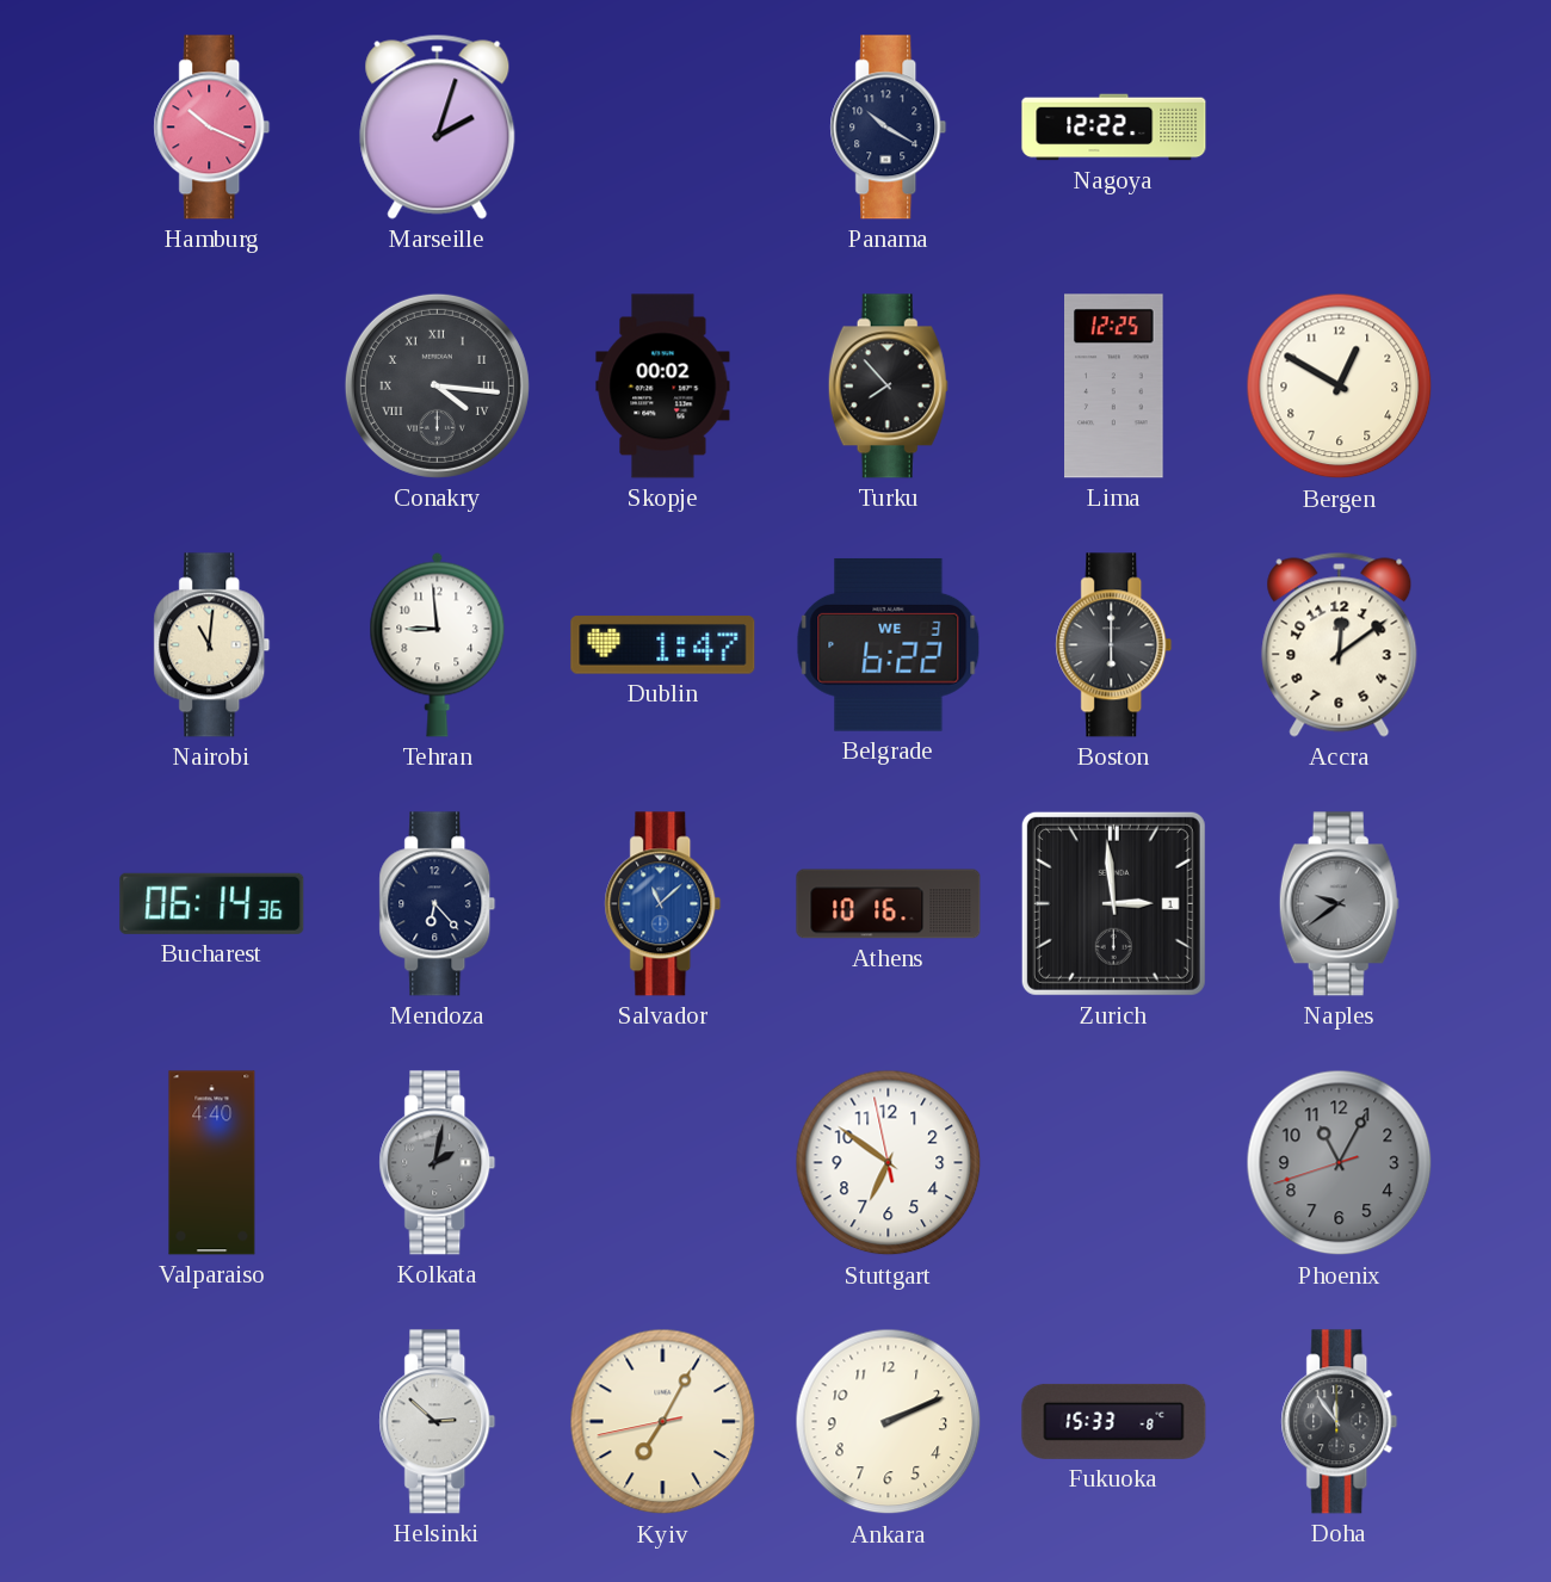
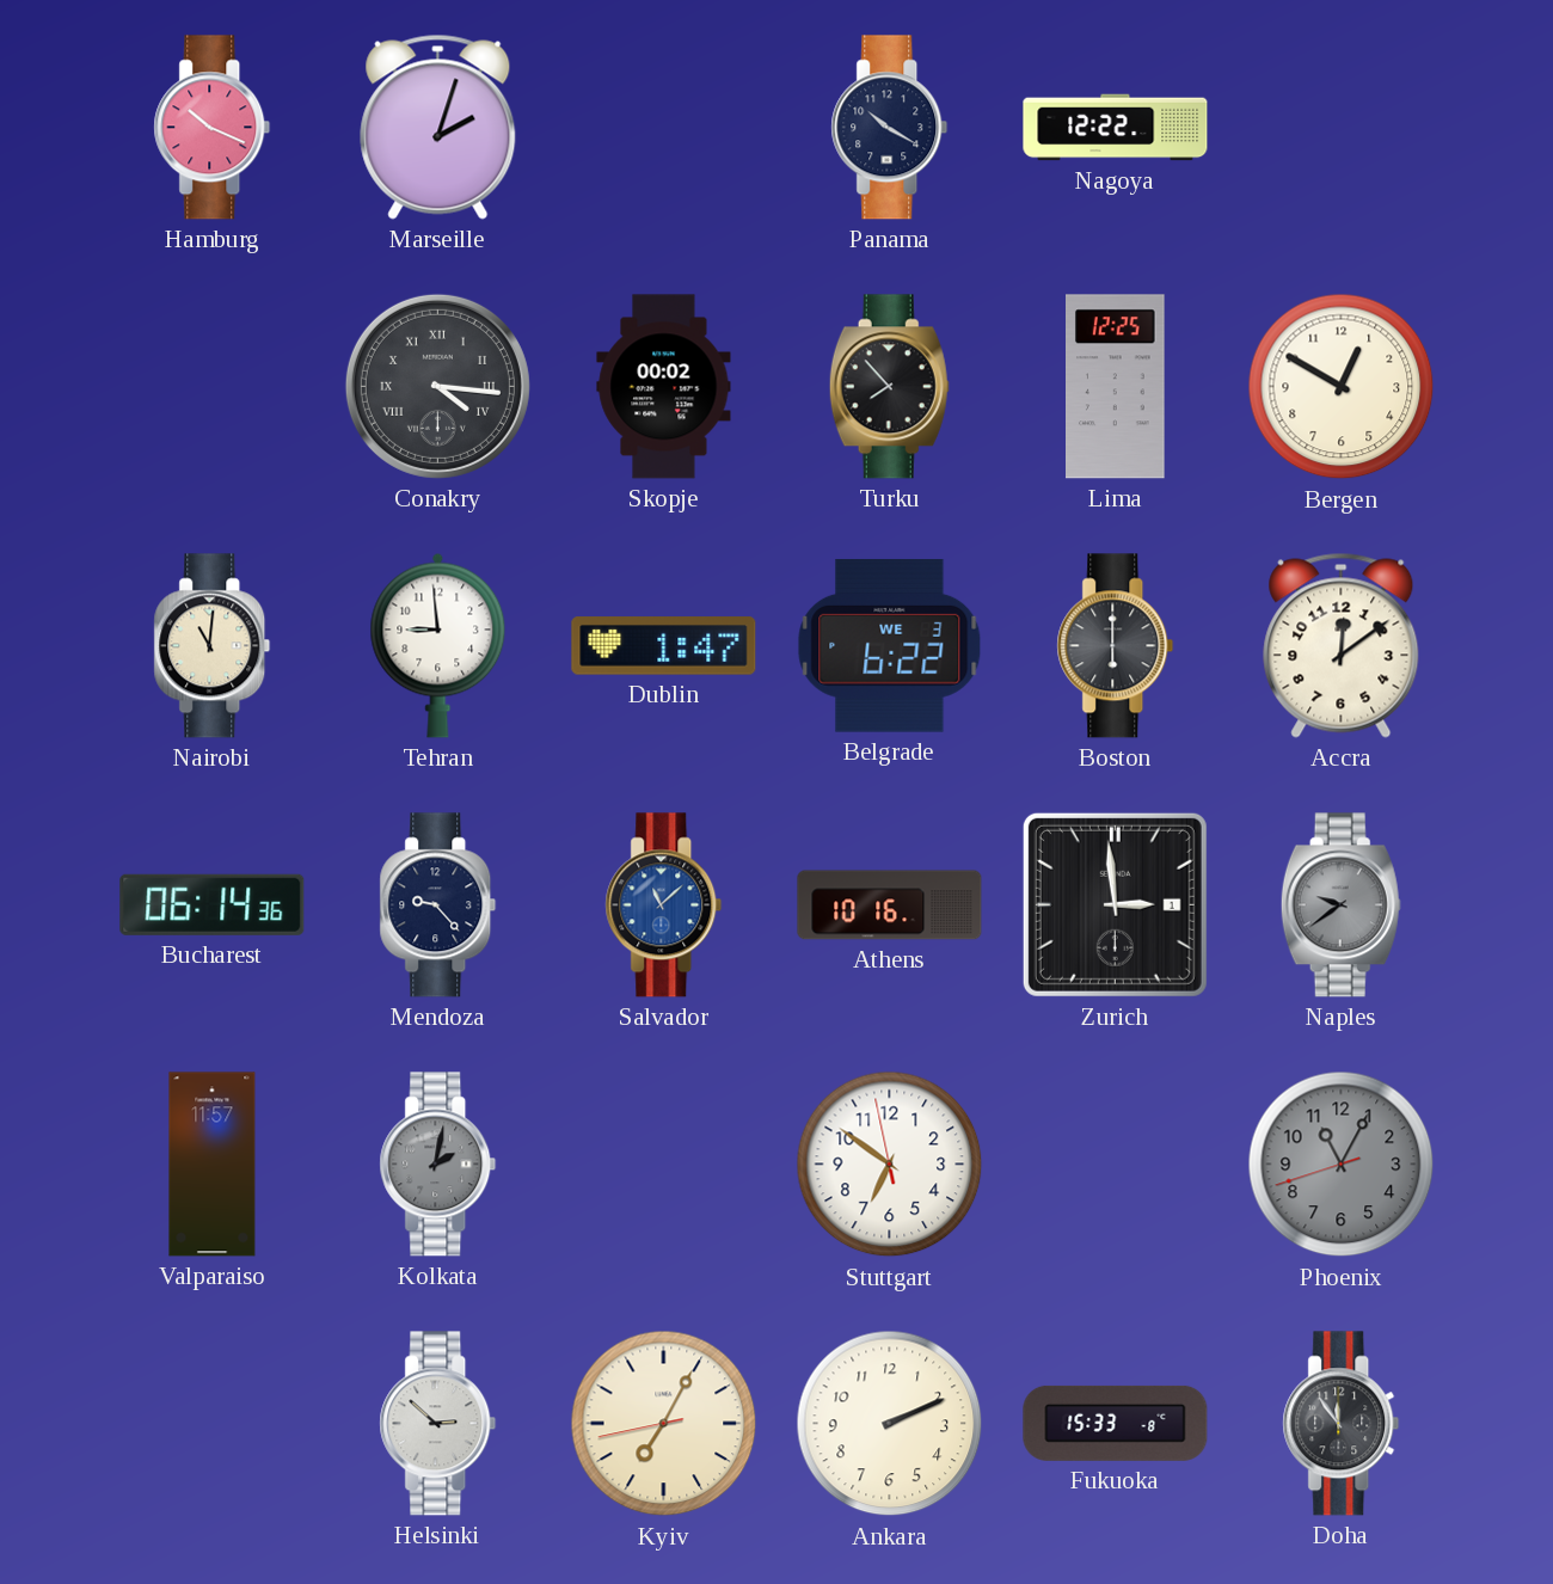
Mendoza: 6:23 -> 9:23
Valparaiso: 4:40 -> 11:57
